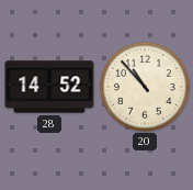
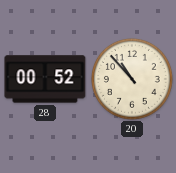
28: 14:52 -> 00:52
